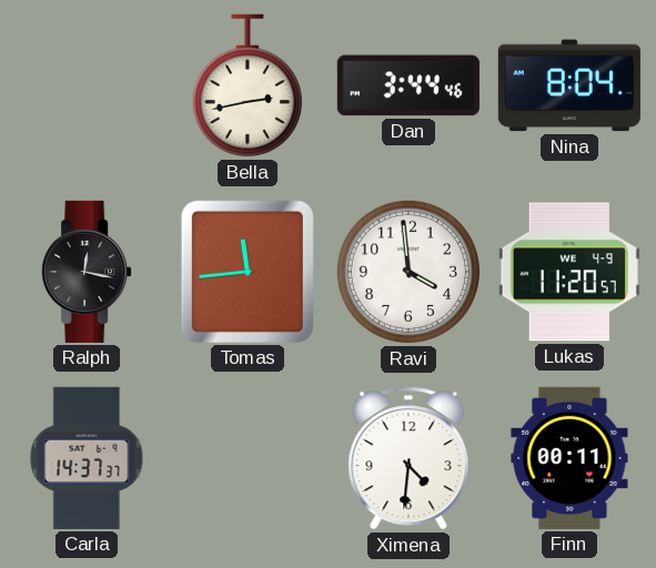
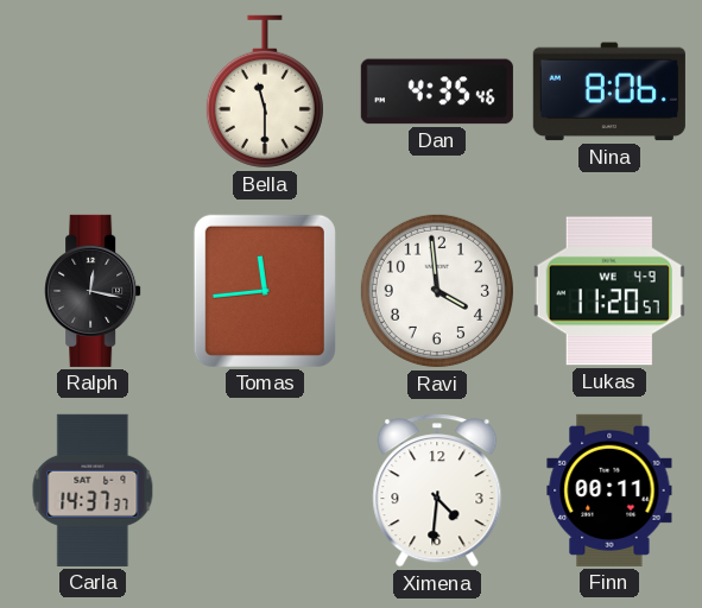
Bella: 2:43 -> 11:30
Dan: 3:44 -> 4:35
Nina: 8:04 -> 8:06
